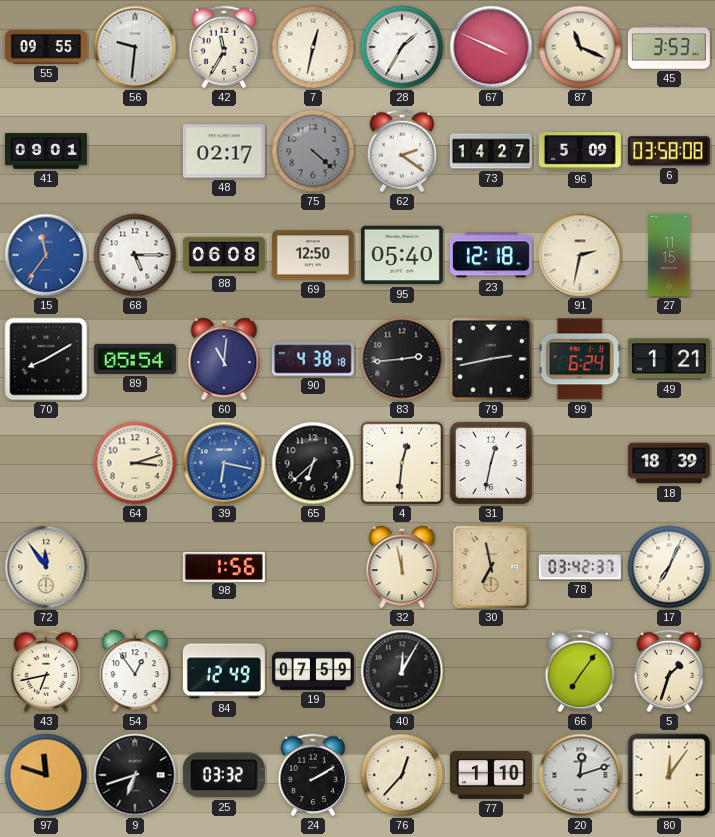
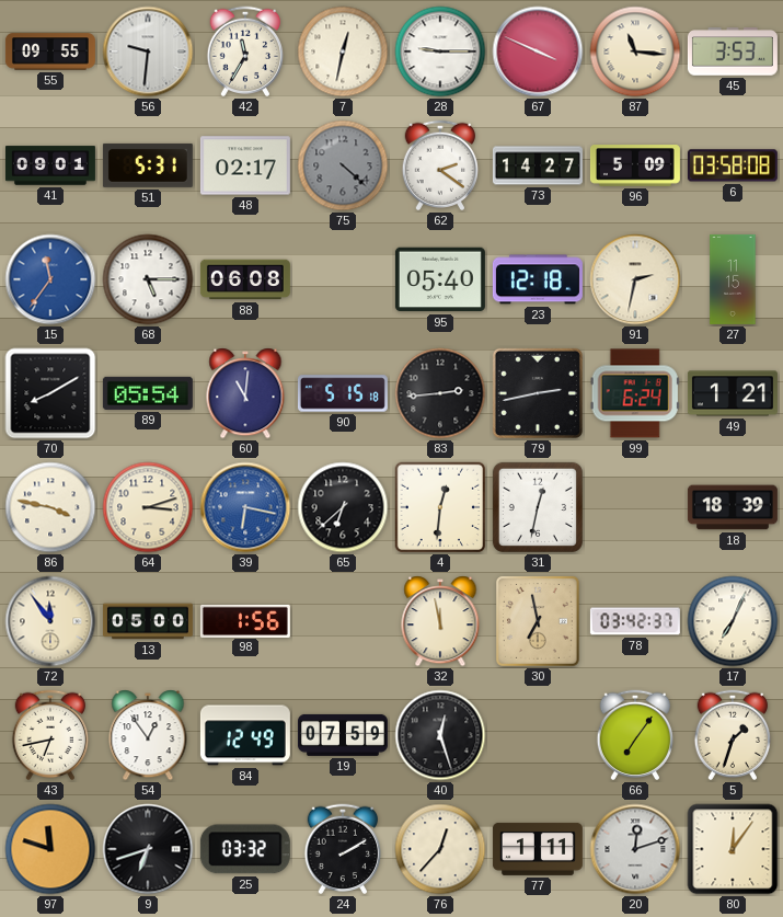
28: 1:35 -> 9:15
87: 11:19 -> 11:16
51: none -> 5:31
69: 12:50 -> none
90: 4:38 -> 5:15
86: none -> 3:47
13: none -> 05:00
40: 12:05 -> 12:27
77: 1:10 -> 1:11
